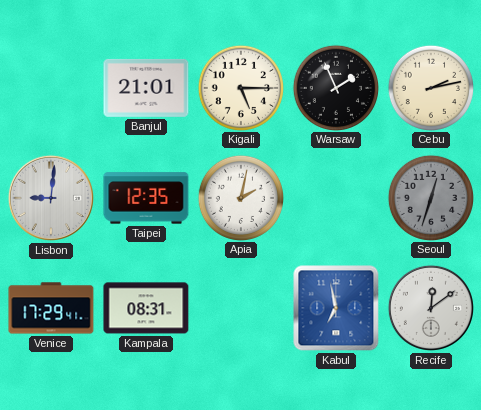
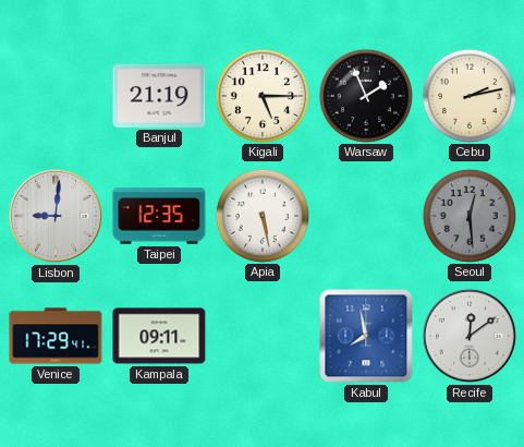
Banjul: 21:01 -> 21:19
Apia: 2:02 -> 5:28
Seoul: 12:33 -> 12:29
Kampala: 08:31 -> 09:11
Kabul: 6:58 -> 7:58
